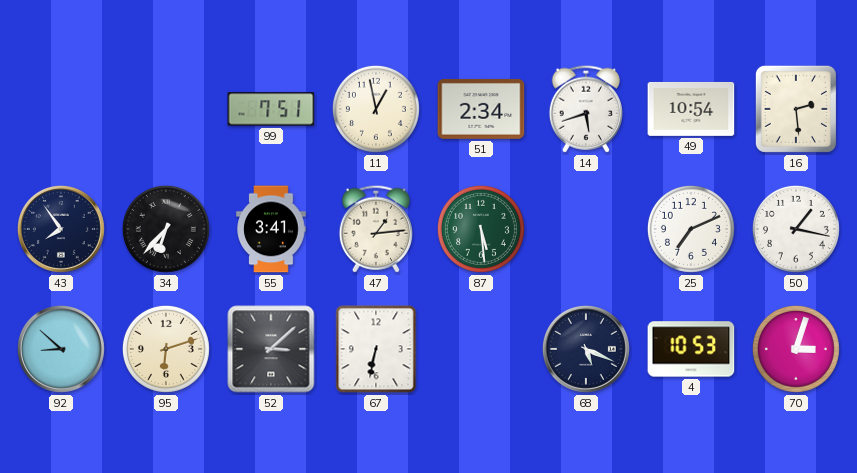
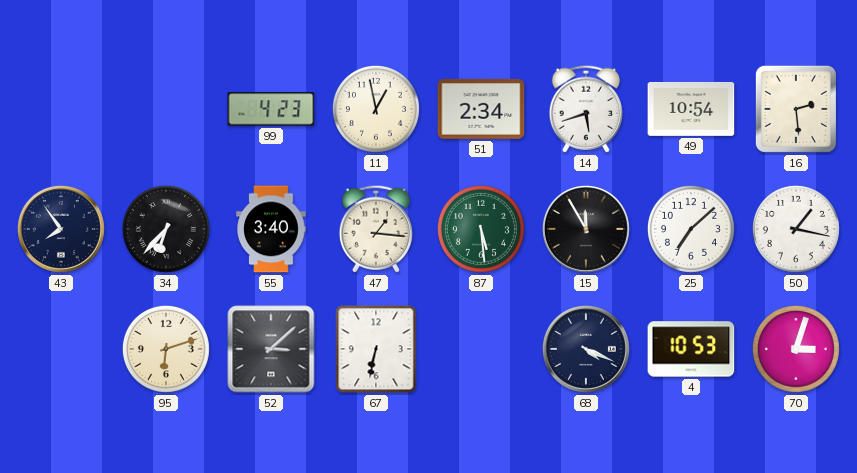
99: 7:51 -> 4:23
55: 3:41 -> 3:40
47: 1:14 -> 1:16
15: none -> 11:55
25: 7:11 -> 7:08
92: 8:52 -> none
68: 5:19 -> 4:19
